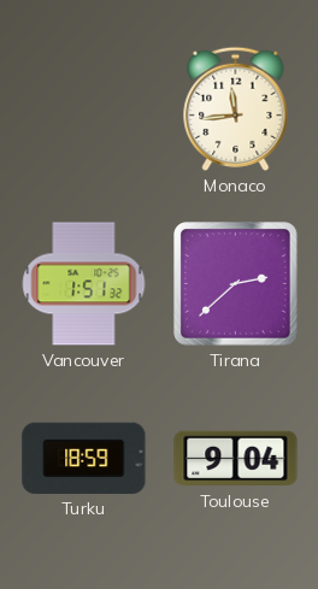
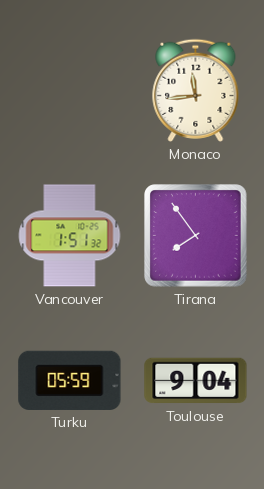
Tirana: 2:38 -> 7:54
Turku: 18:59 -> 05:59
